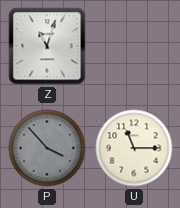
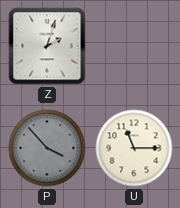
Z: 11:03 -> 2:03
